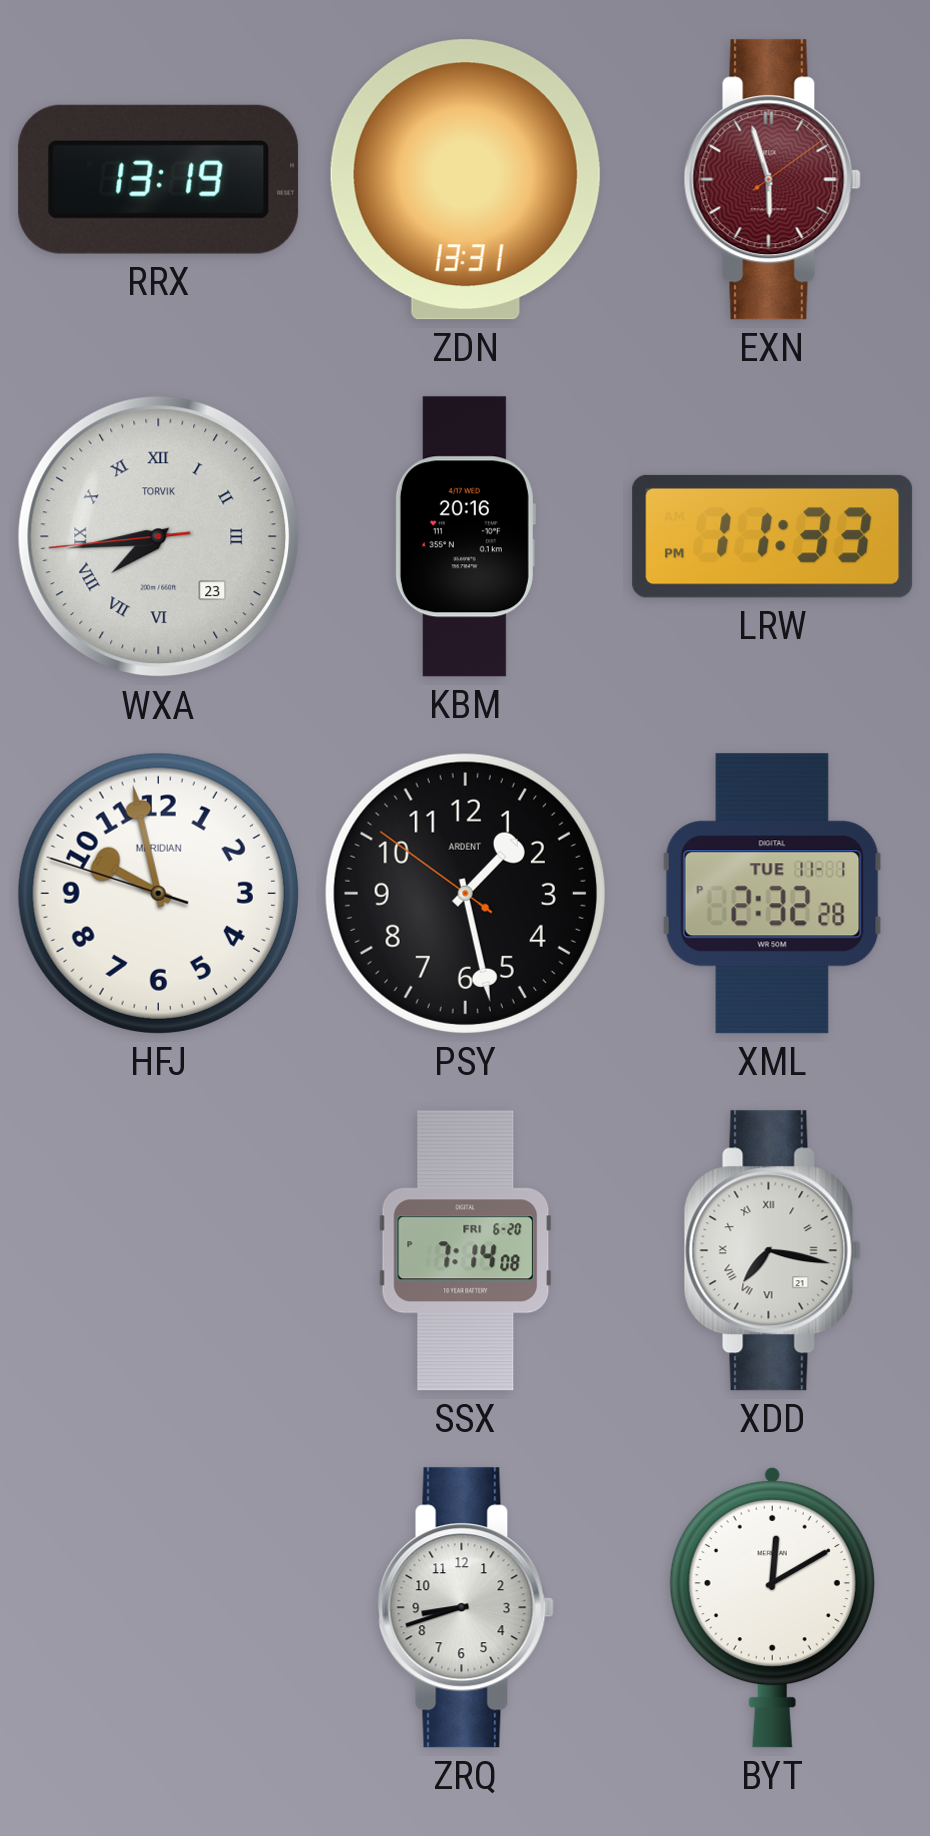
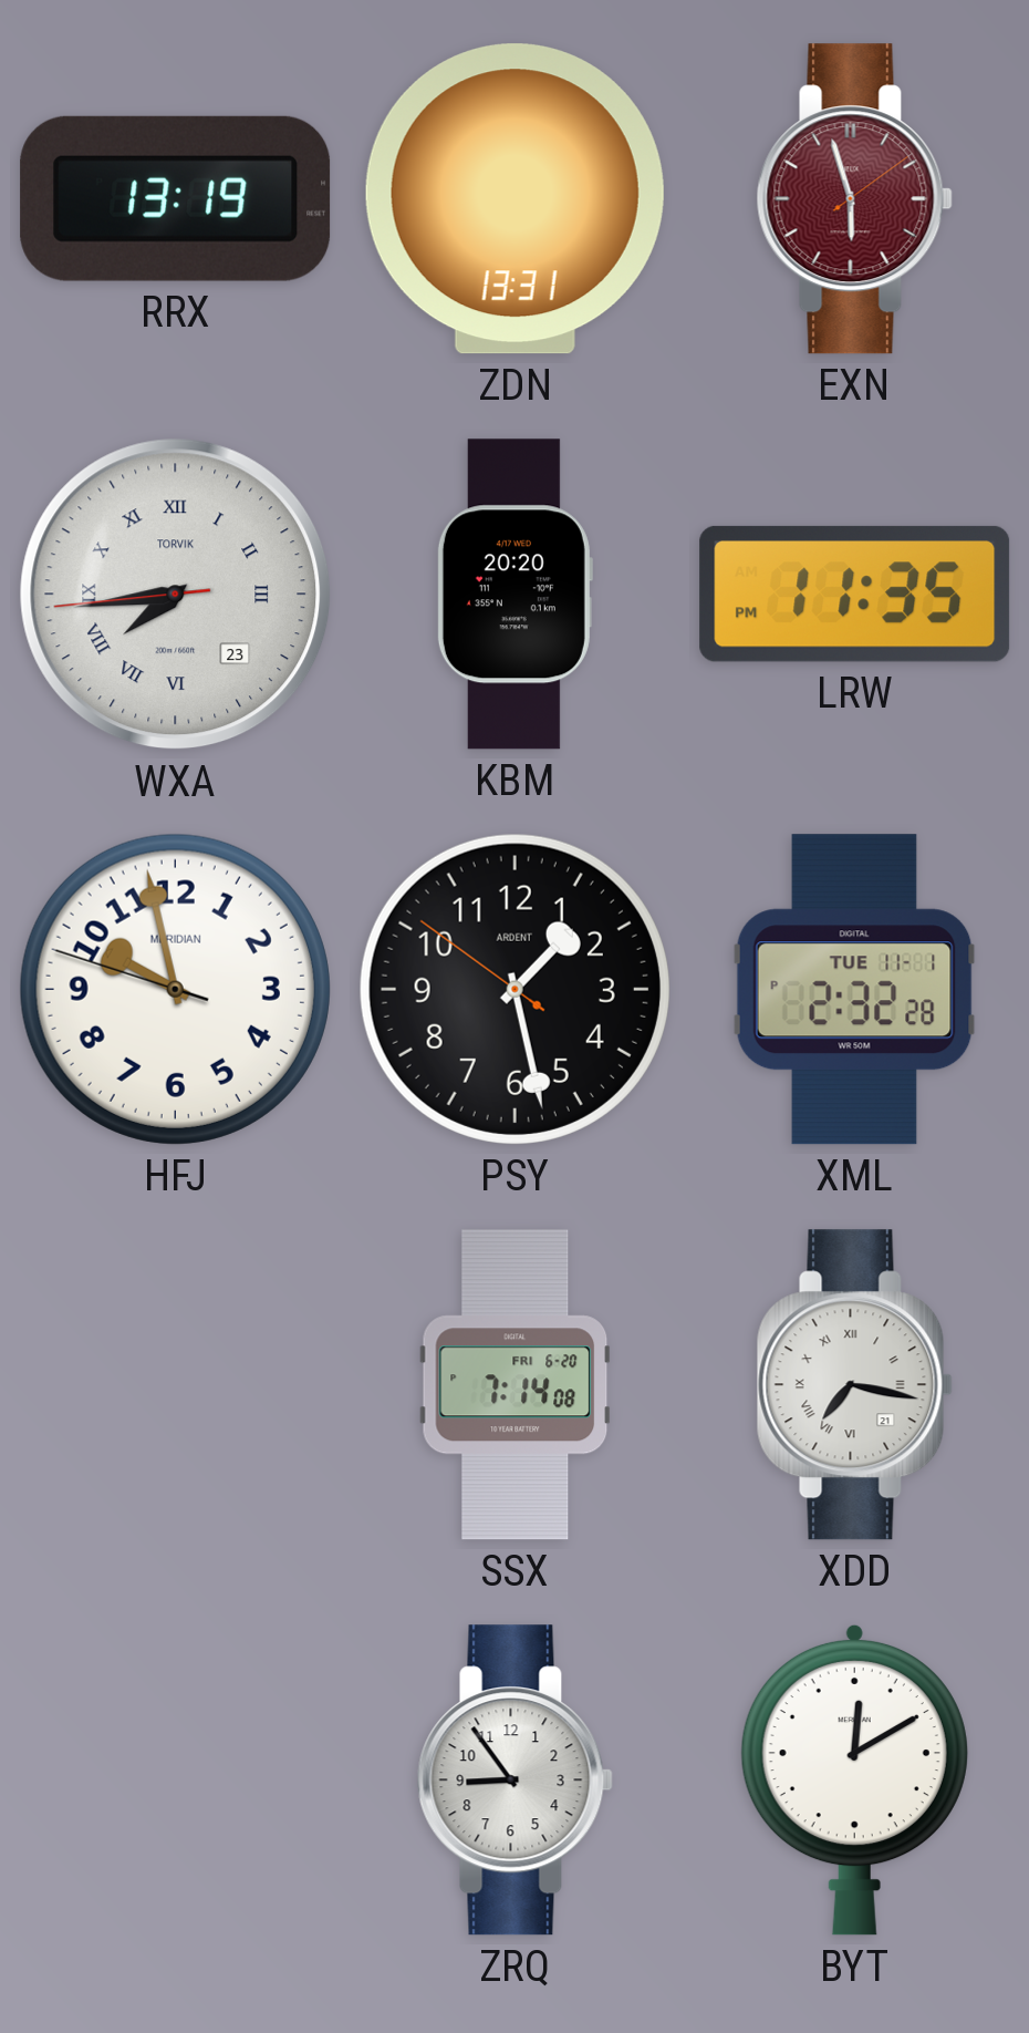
KBM: 20:16 -> 20:20
LRW: 11:33 -> 11:35
ZRQ: 8:42 -> 8:54
